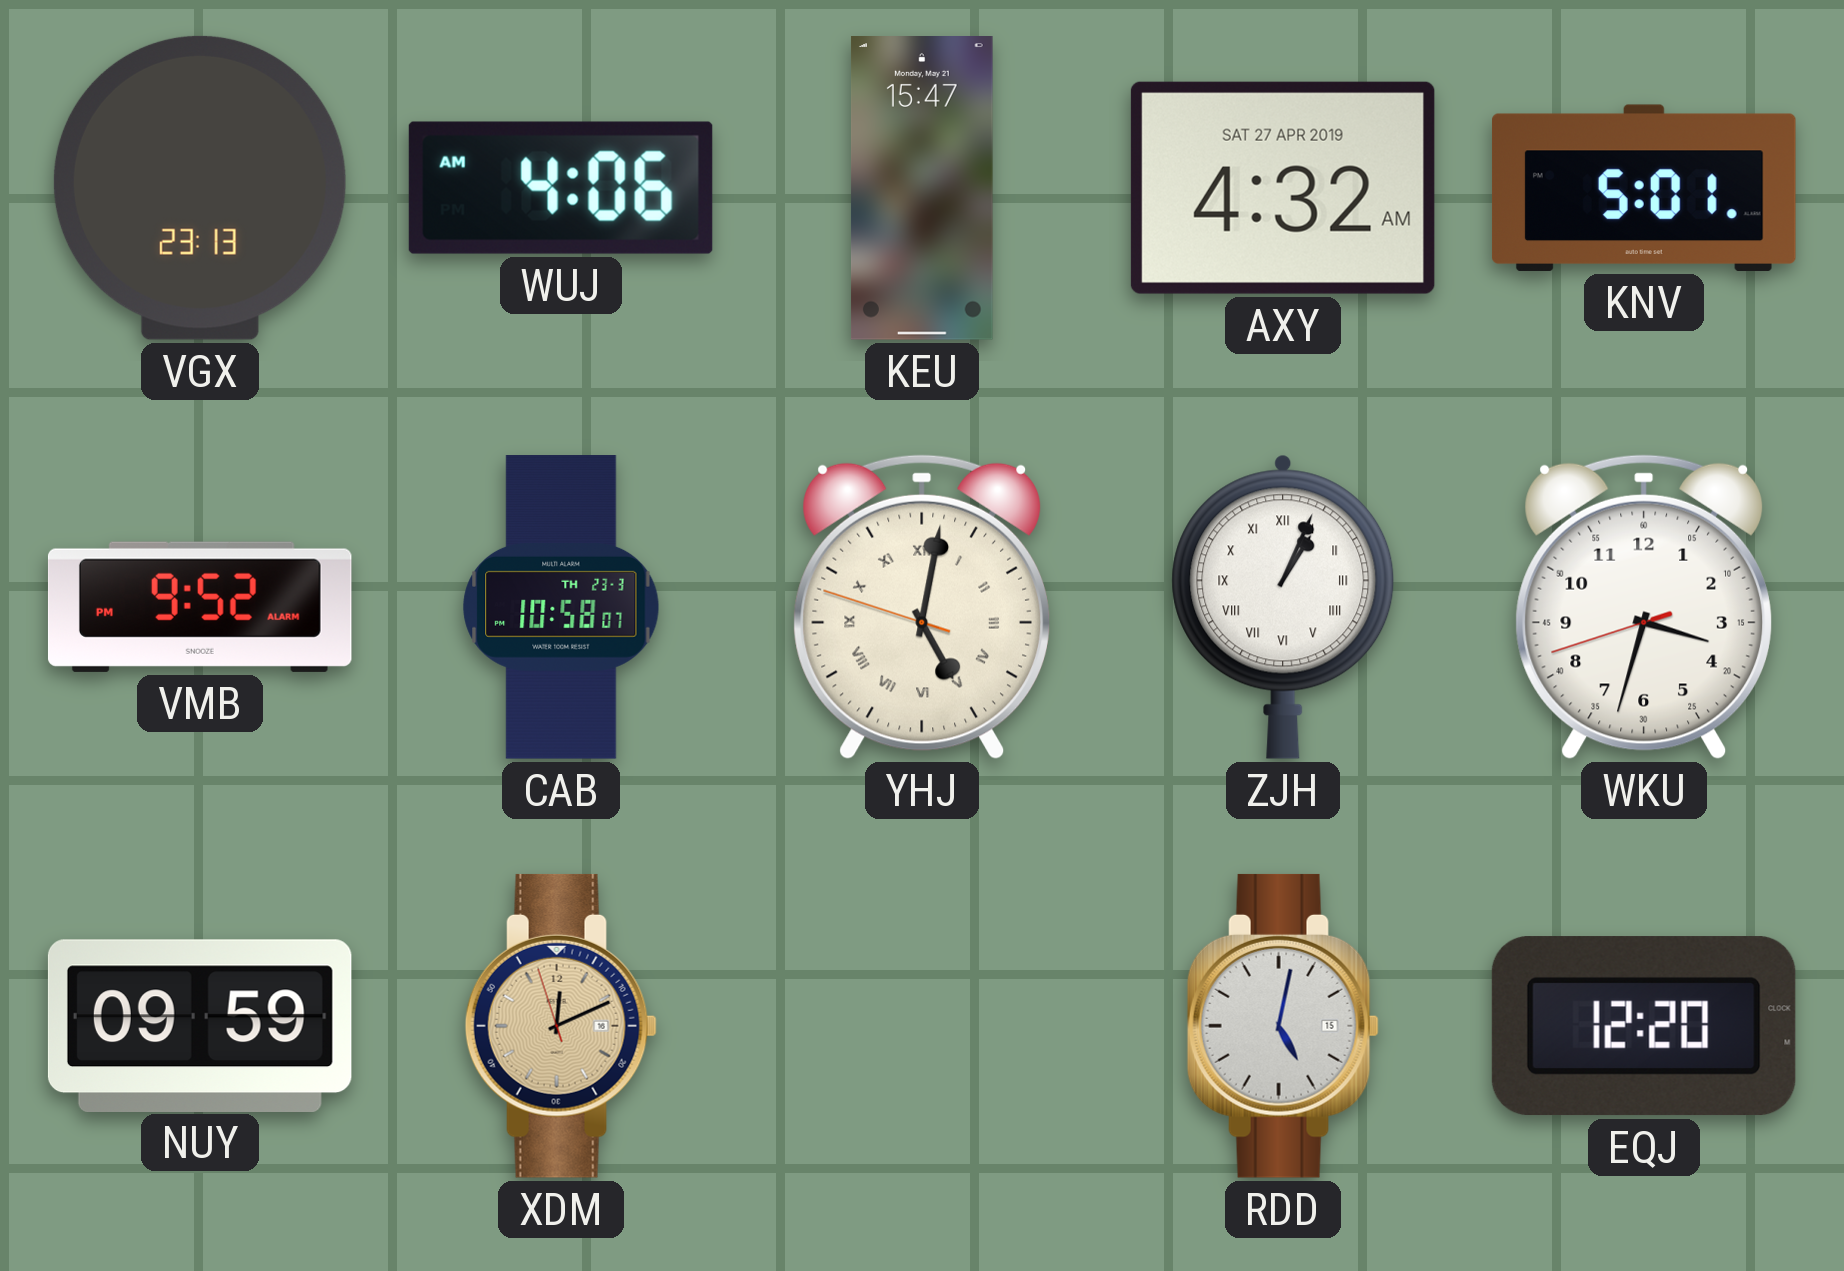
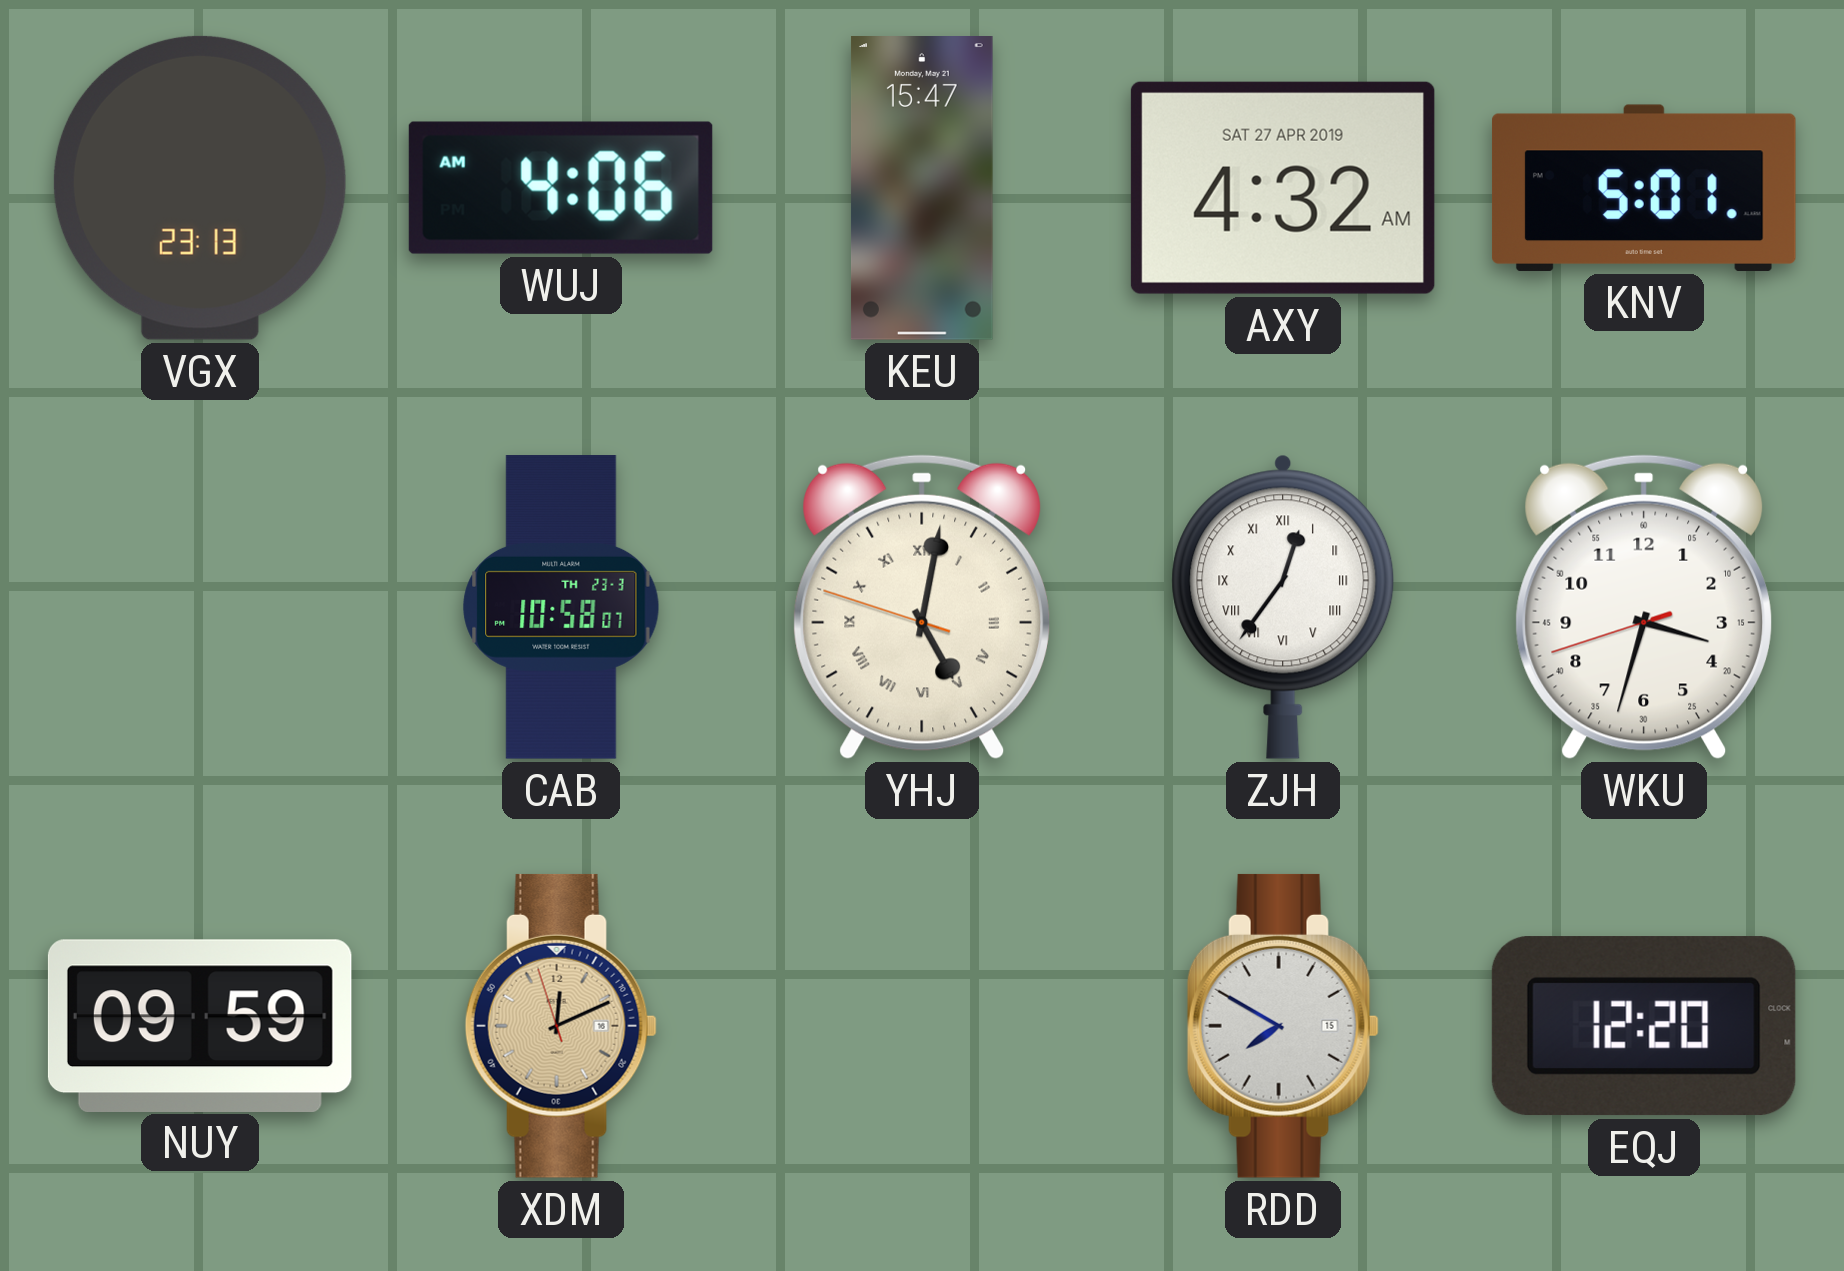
VMB: 9:52 -> none
ZJH: 1:04 -> 12:36
RDD: 5:02 -> 7:50
